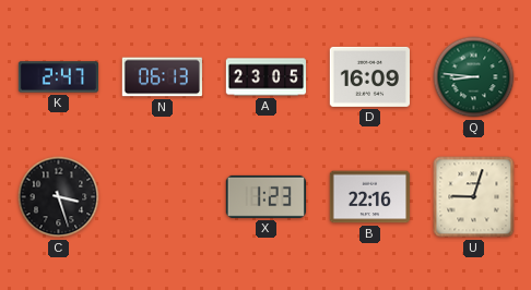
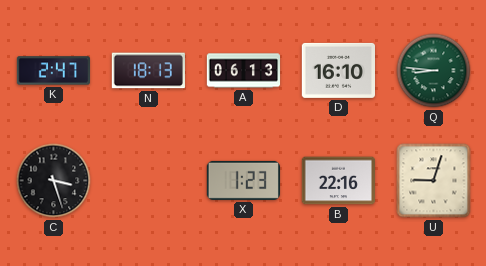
N: 06:13 -> 18:13
A: 23:05 -> 06:13
D: 16:09 -> 16:10
